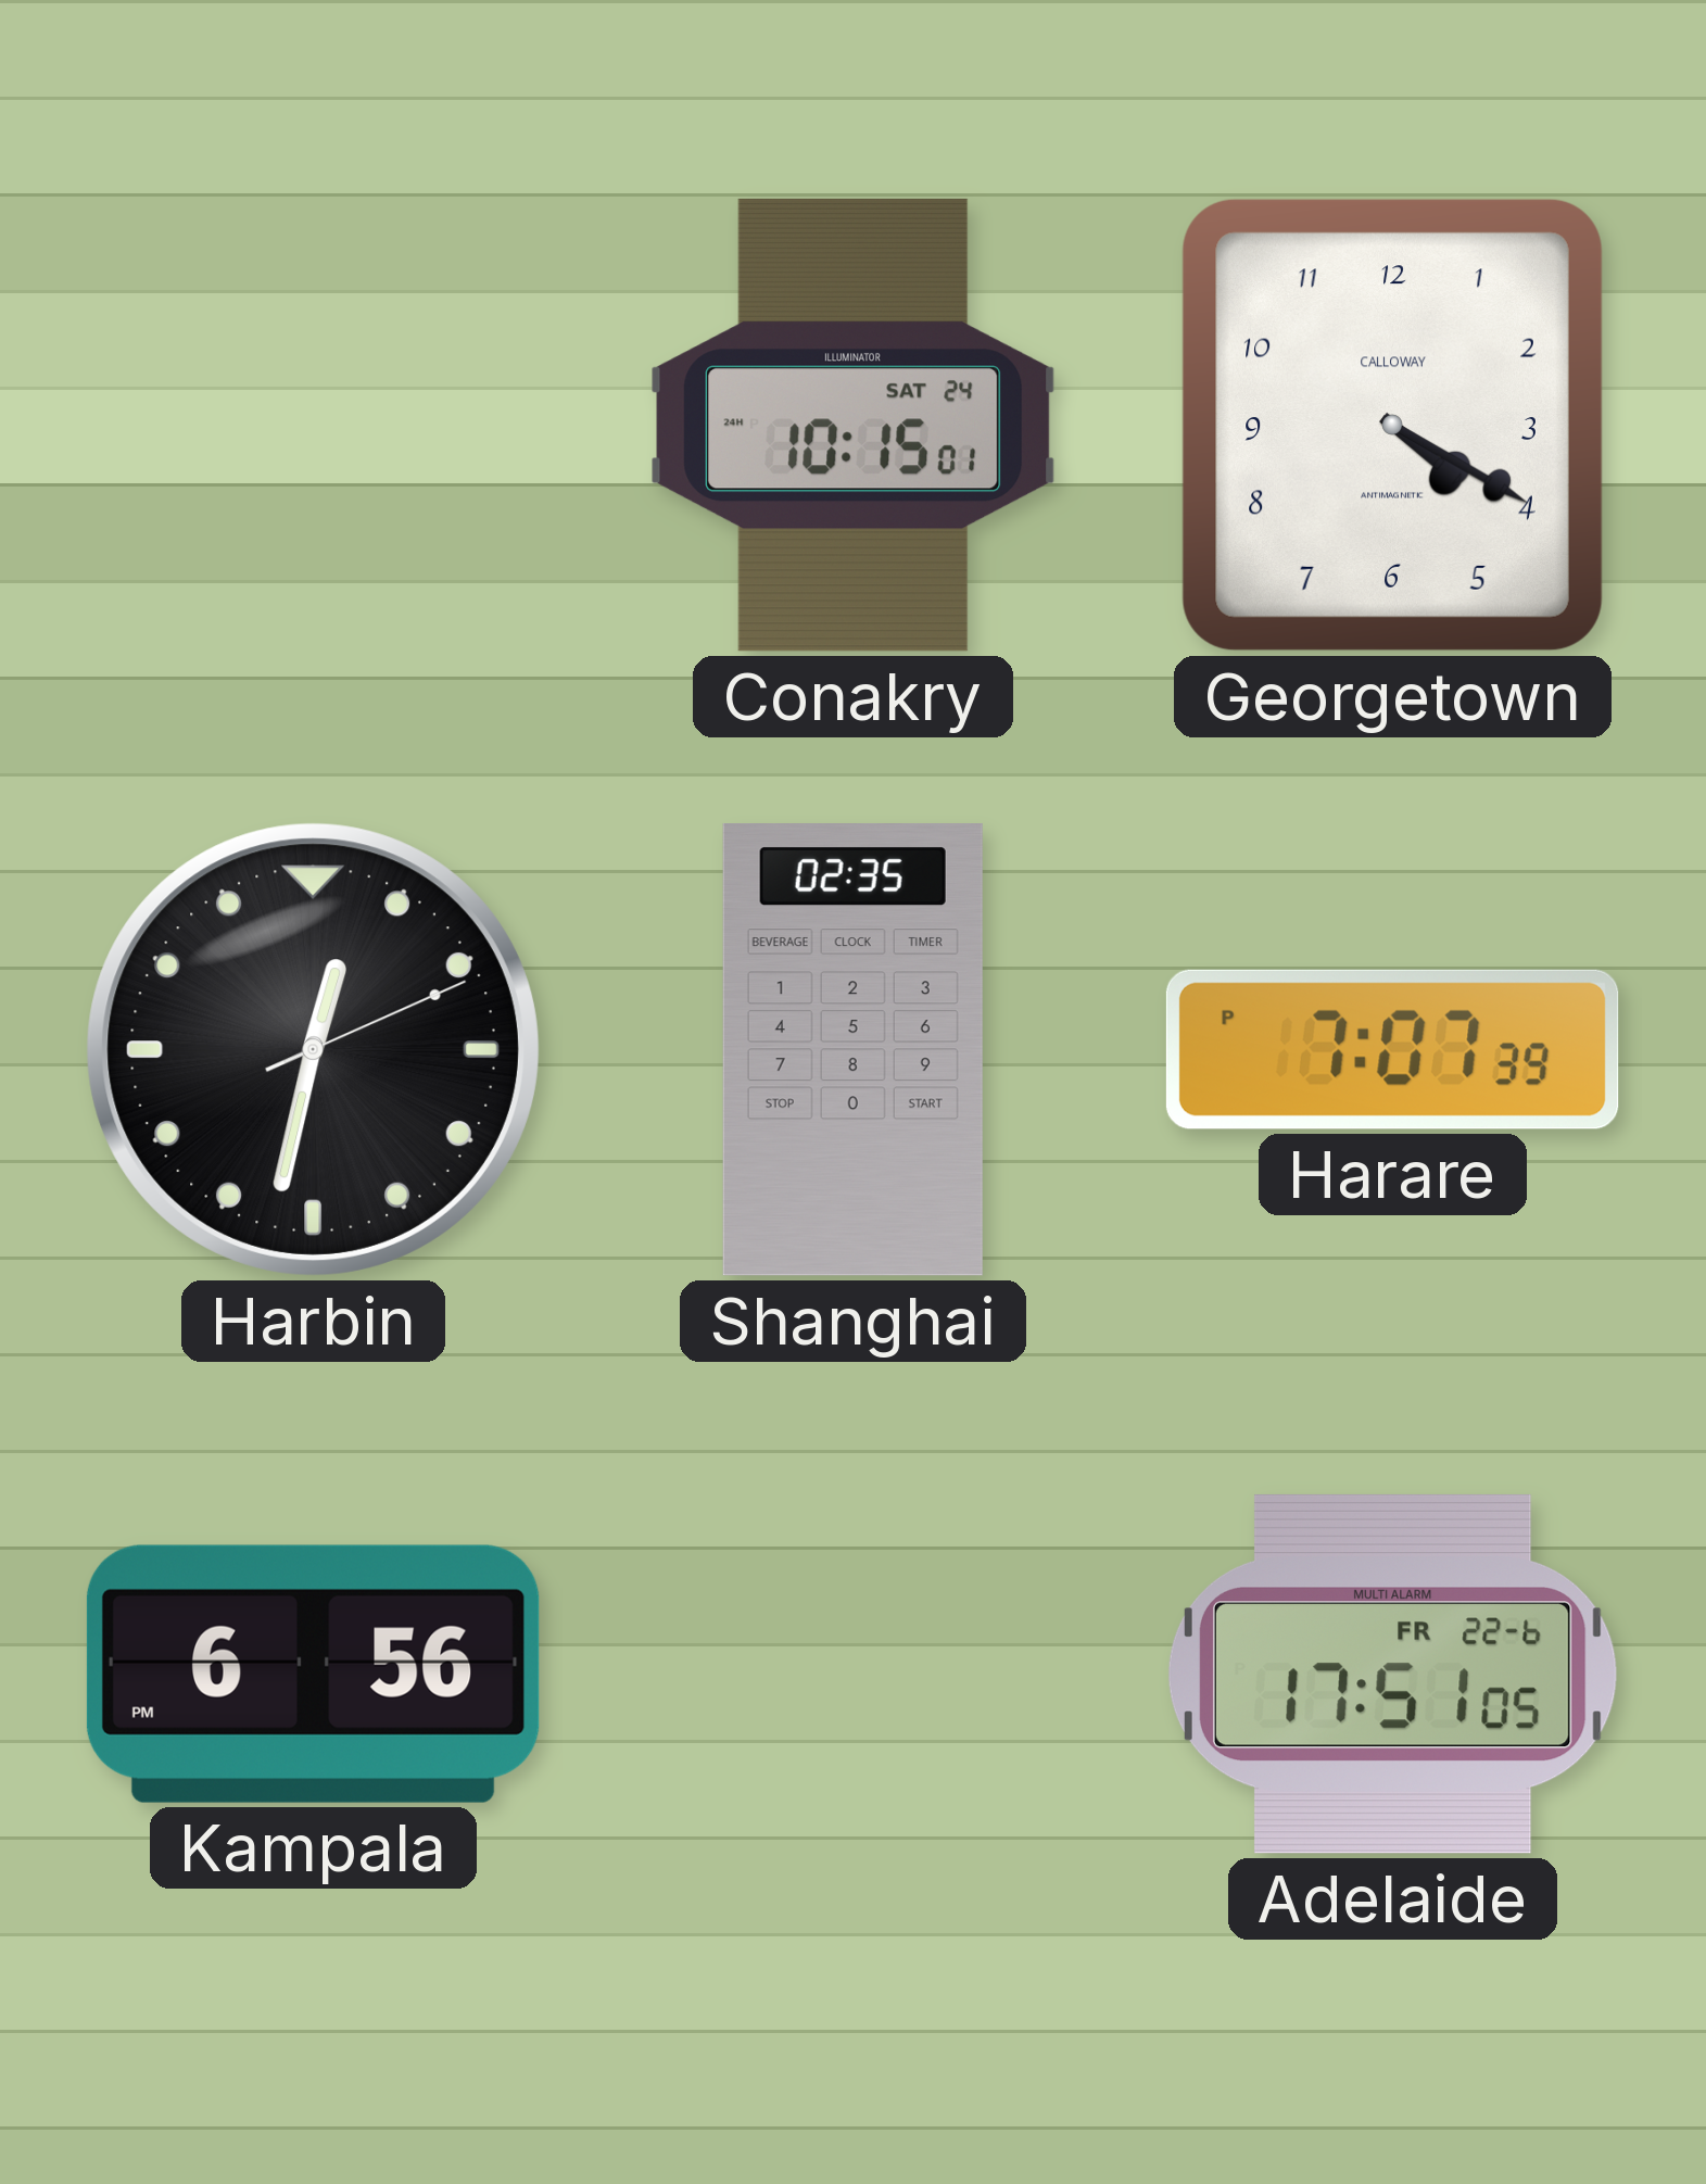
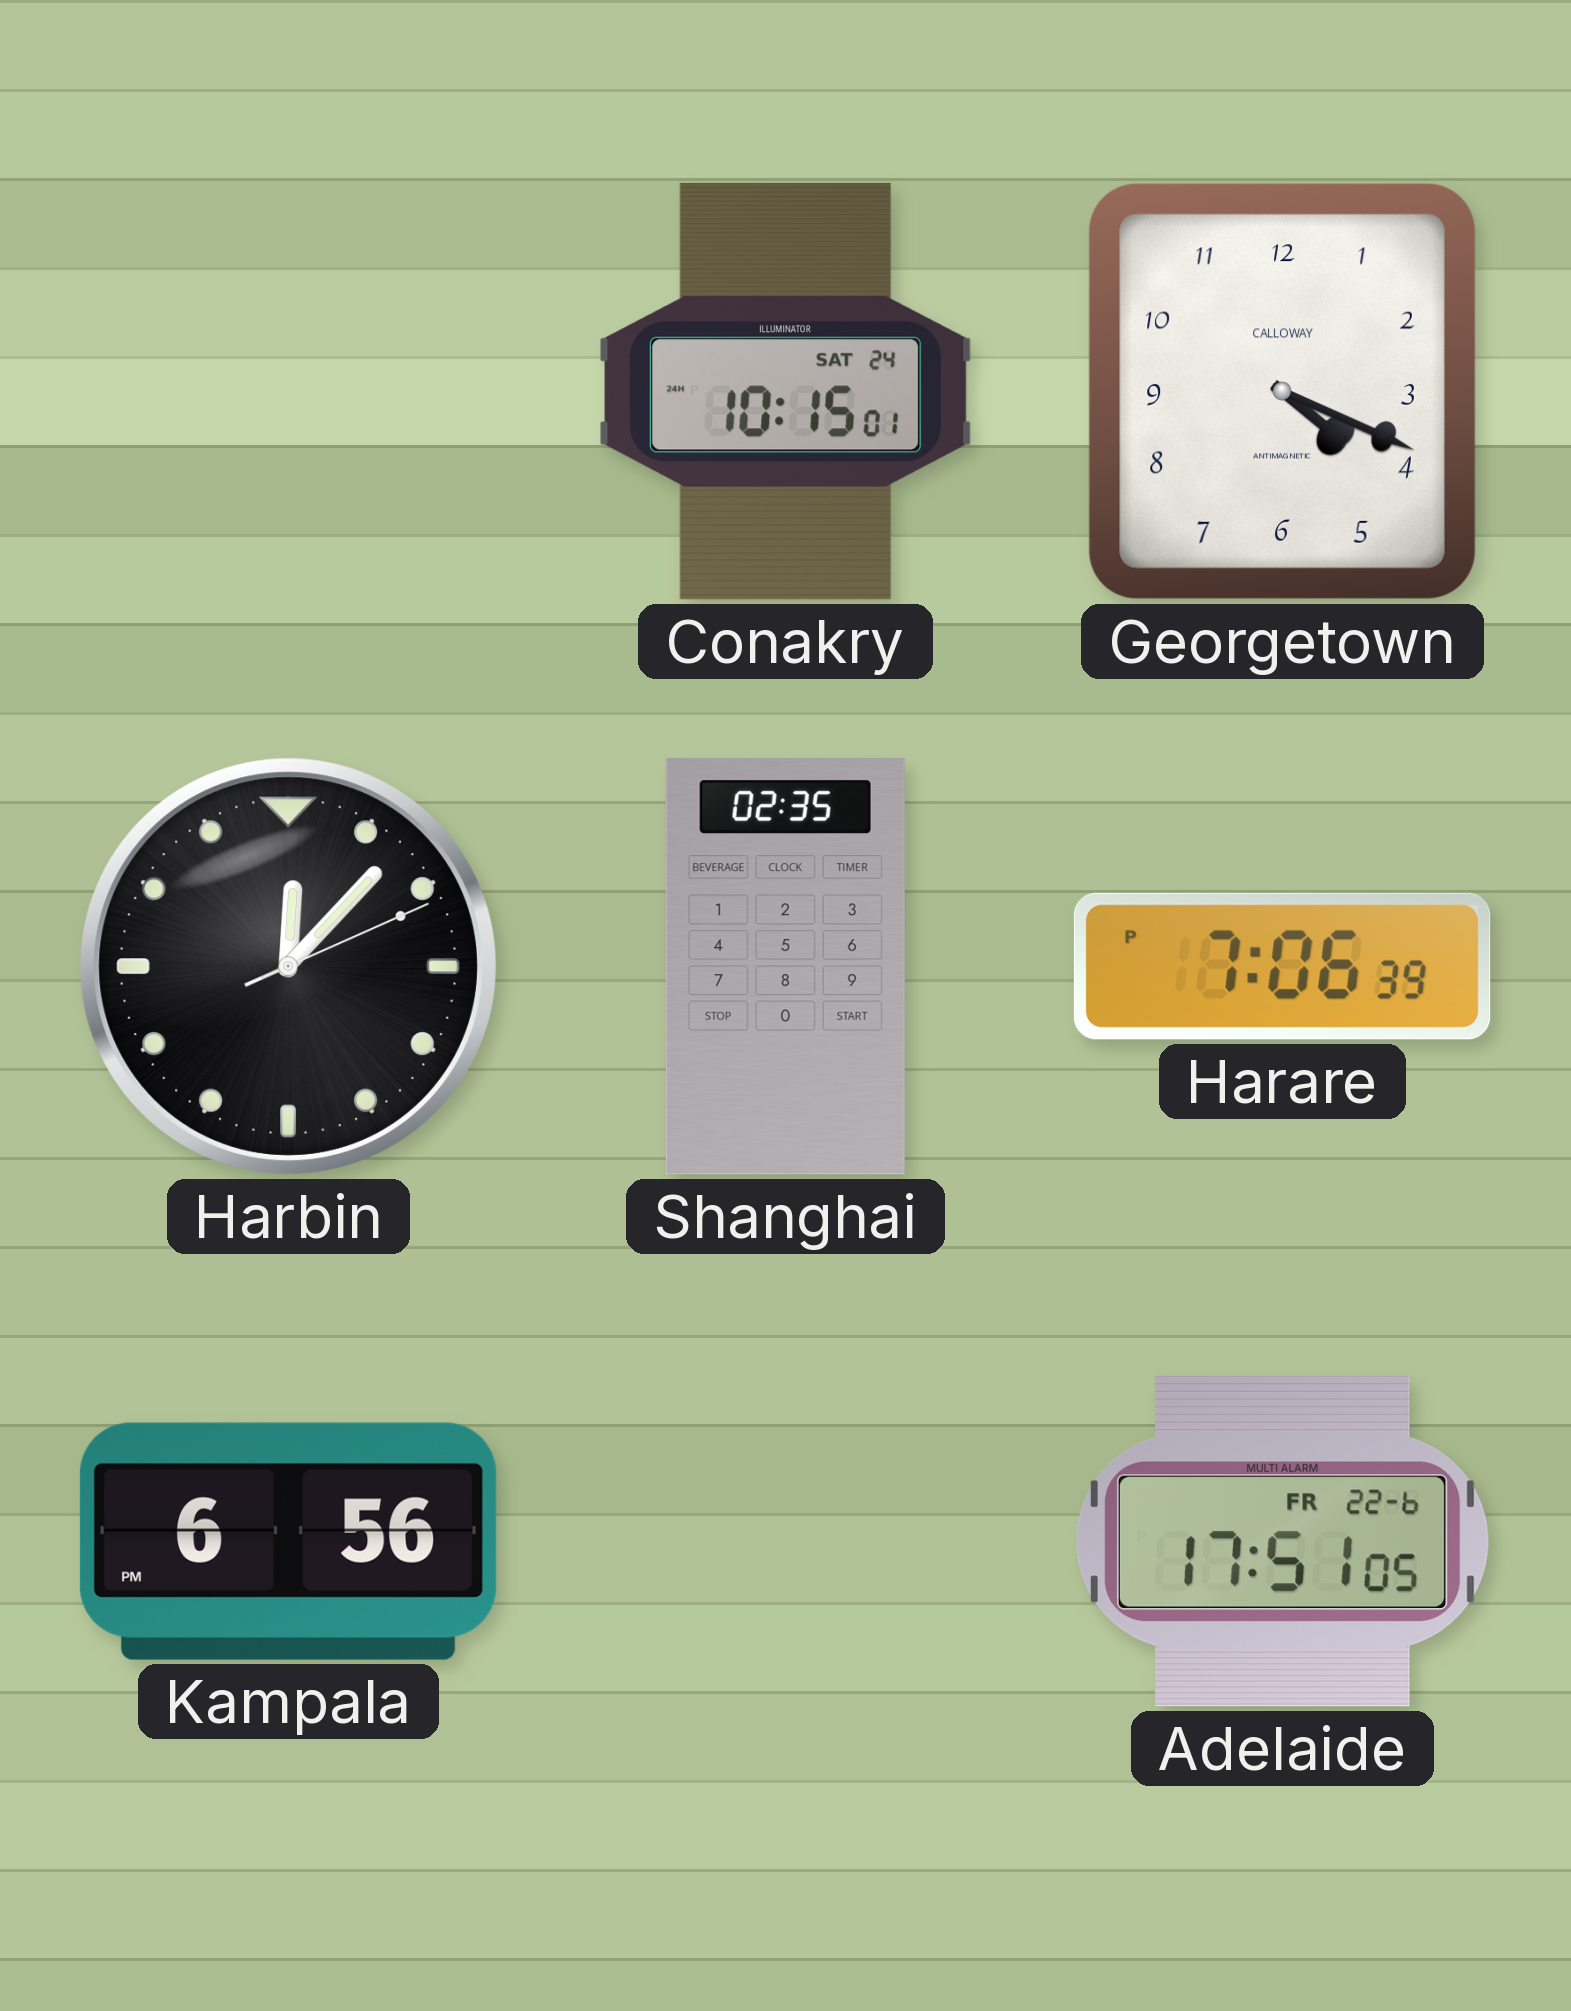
Georgetown: 4:20 -> 4:19
Harbin: 12:32 -> 12:07
Harare: 7:07 -> 7:06
